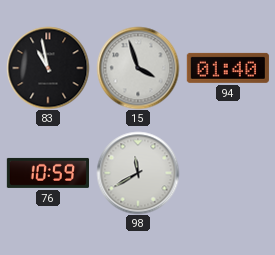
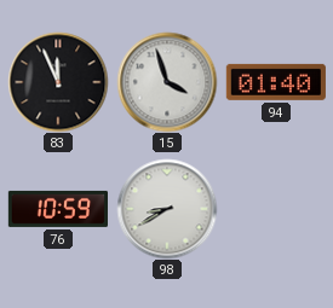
83: 10:58 -> 11:56
98: 11:40 -> 8:40
